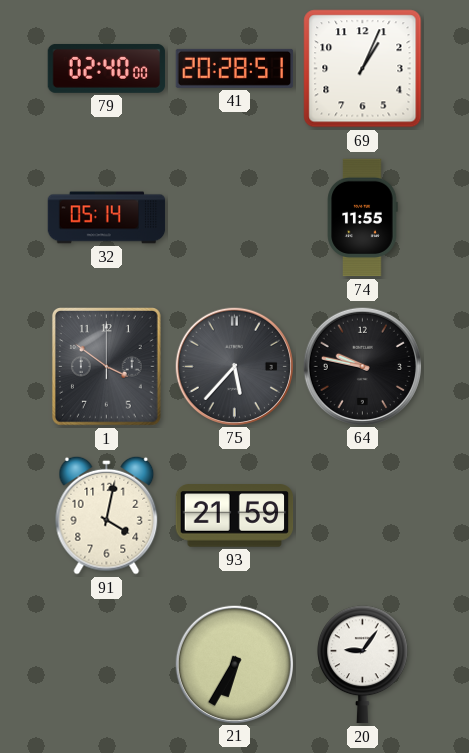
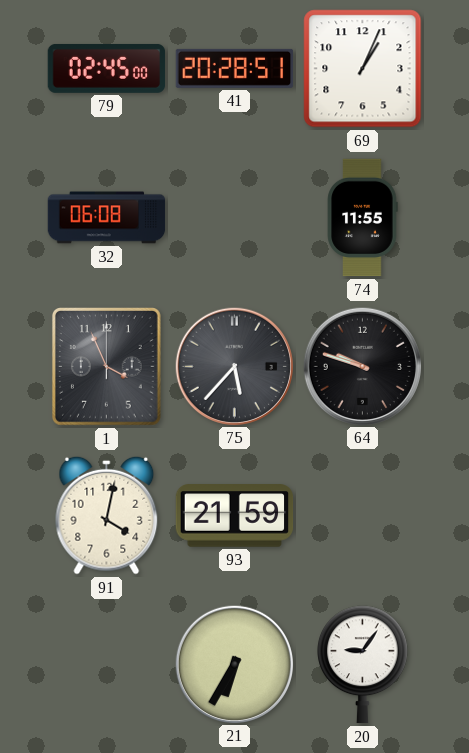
79: 02:40 -> 02:45
32: 05:14 -> 06:08
1: 3:51 -> 3:56
64: 9:47 -> 9:48
